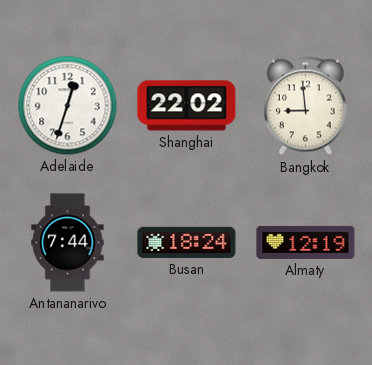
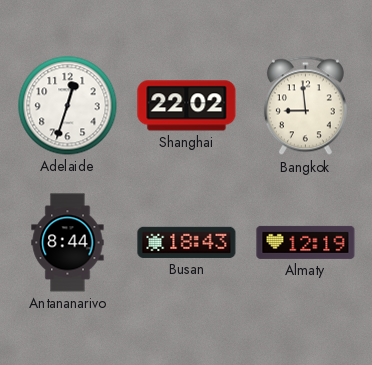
Antananarivo: 7:44 -> 8:44
Busan: 18:24 -> 18:43
